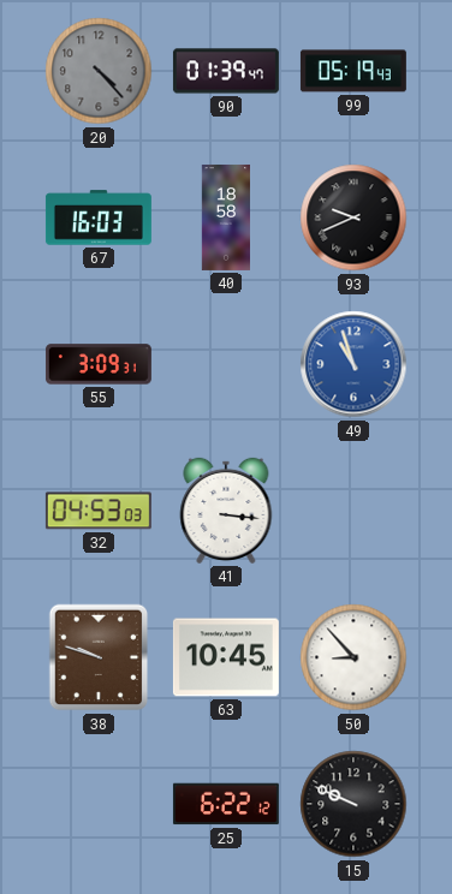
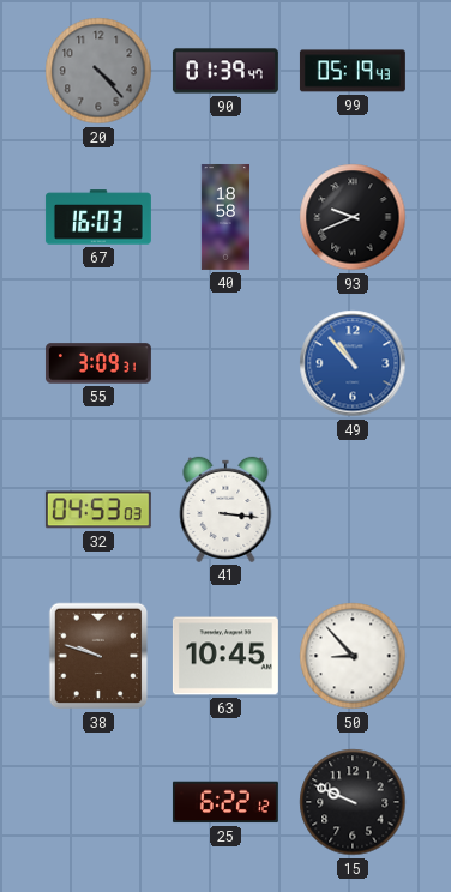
49: 10:57 -> 10:53
